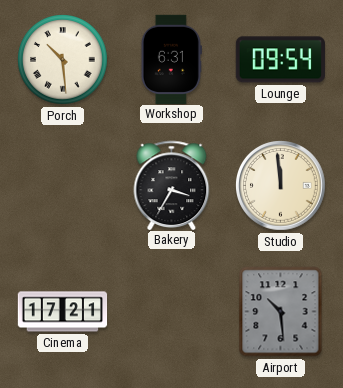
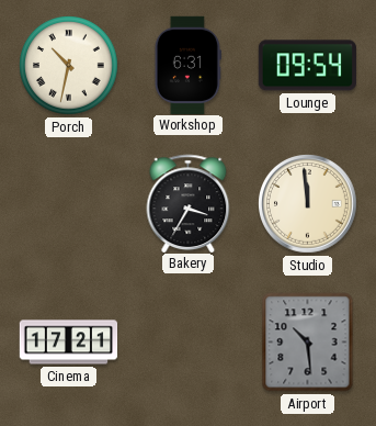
Porch: 10:29 -> 10:32
